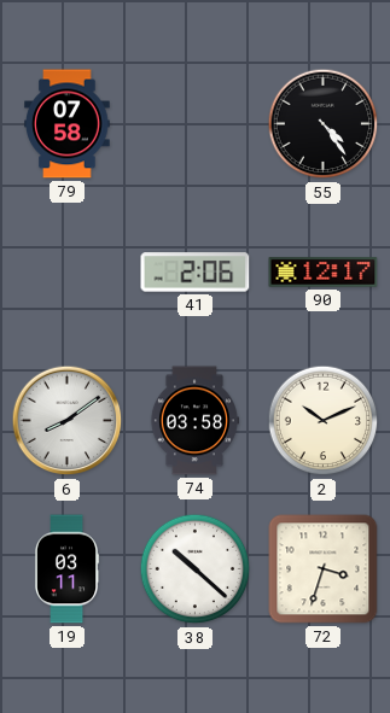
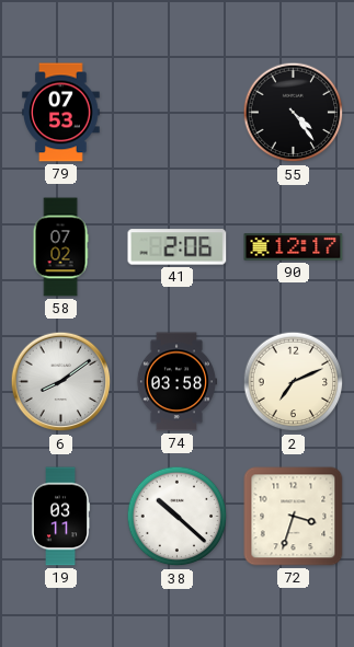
79: 07:58 -> 07:53
58: none -> 07:02
2: 10:11 -> 7:11
